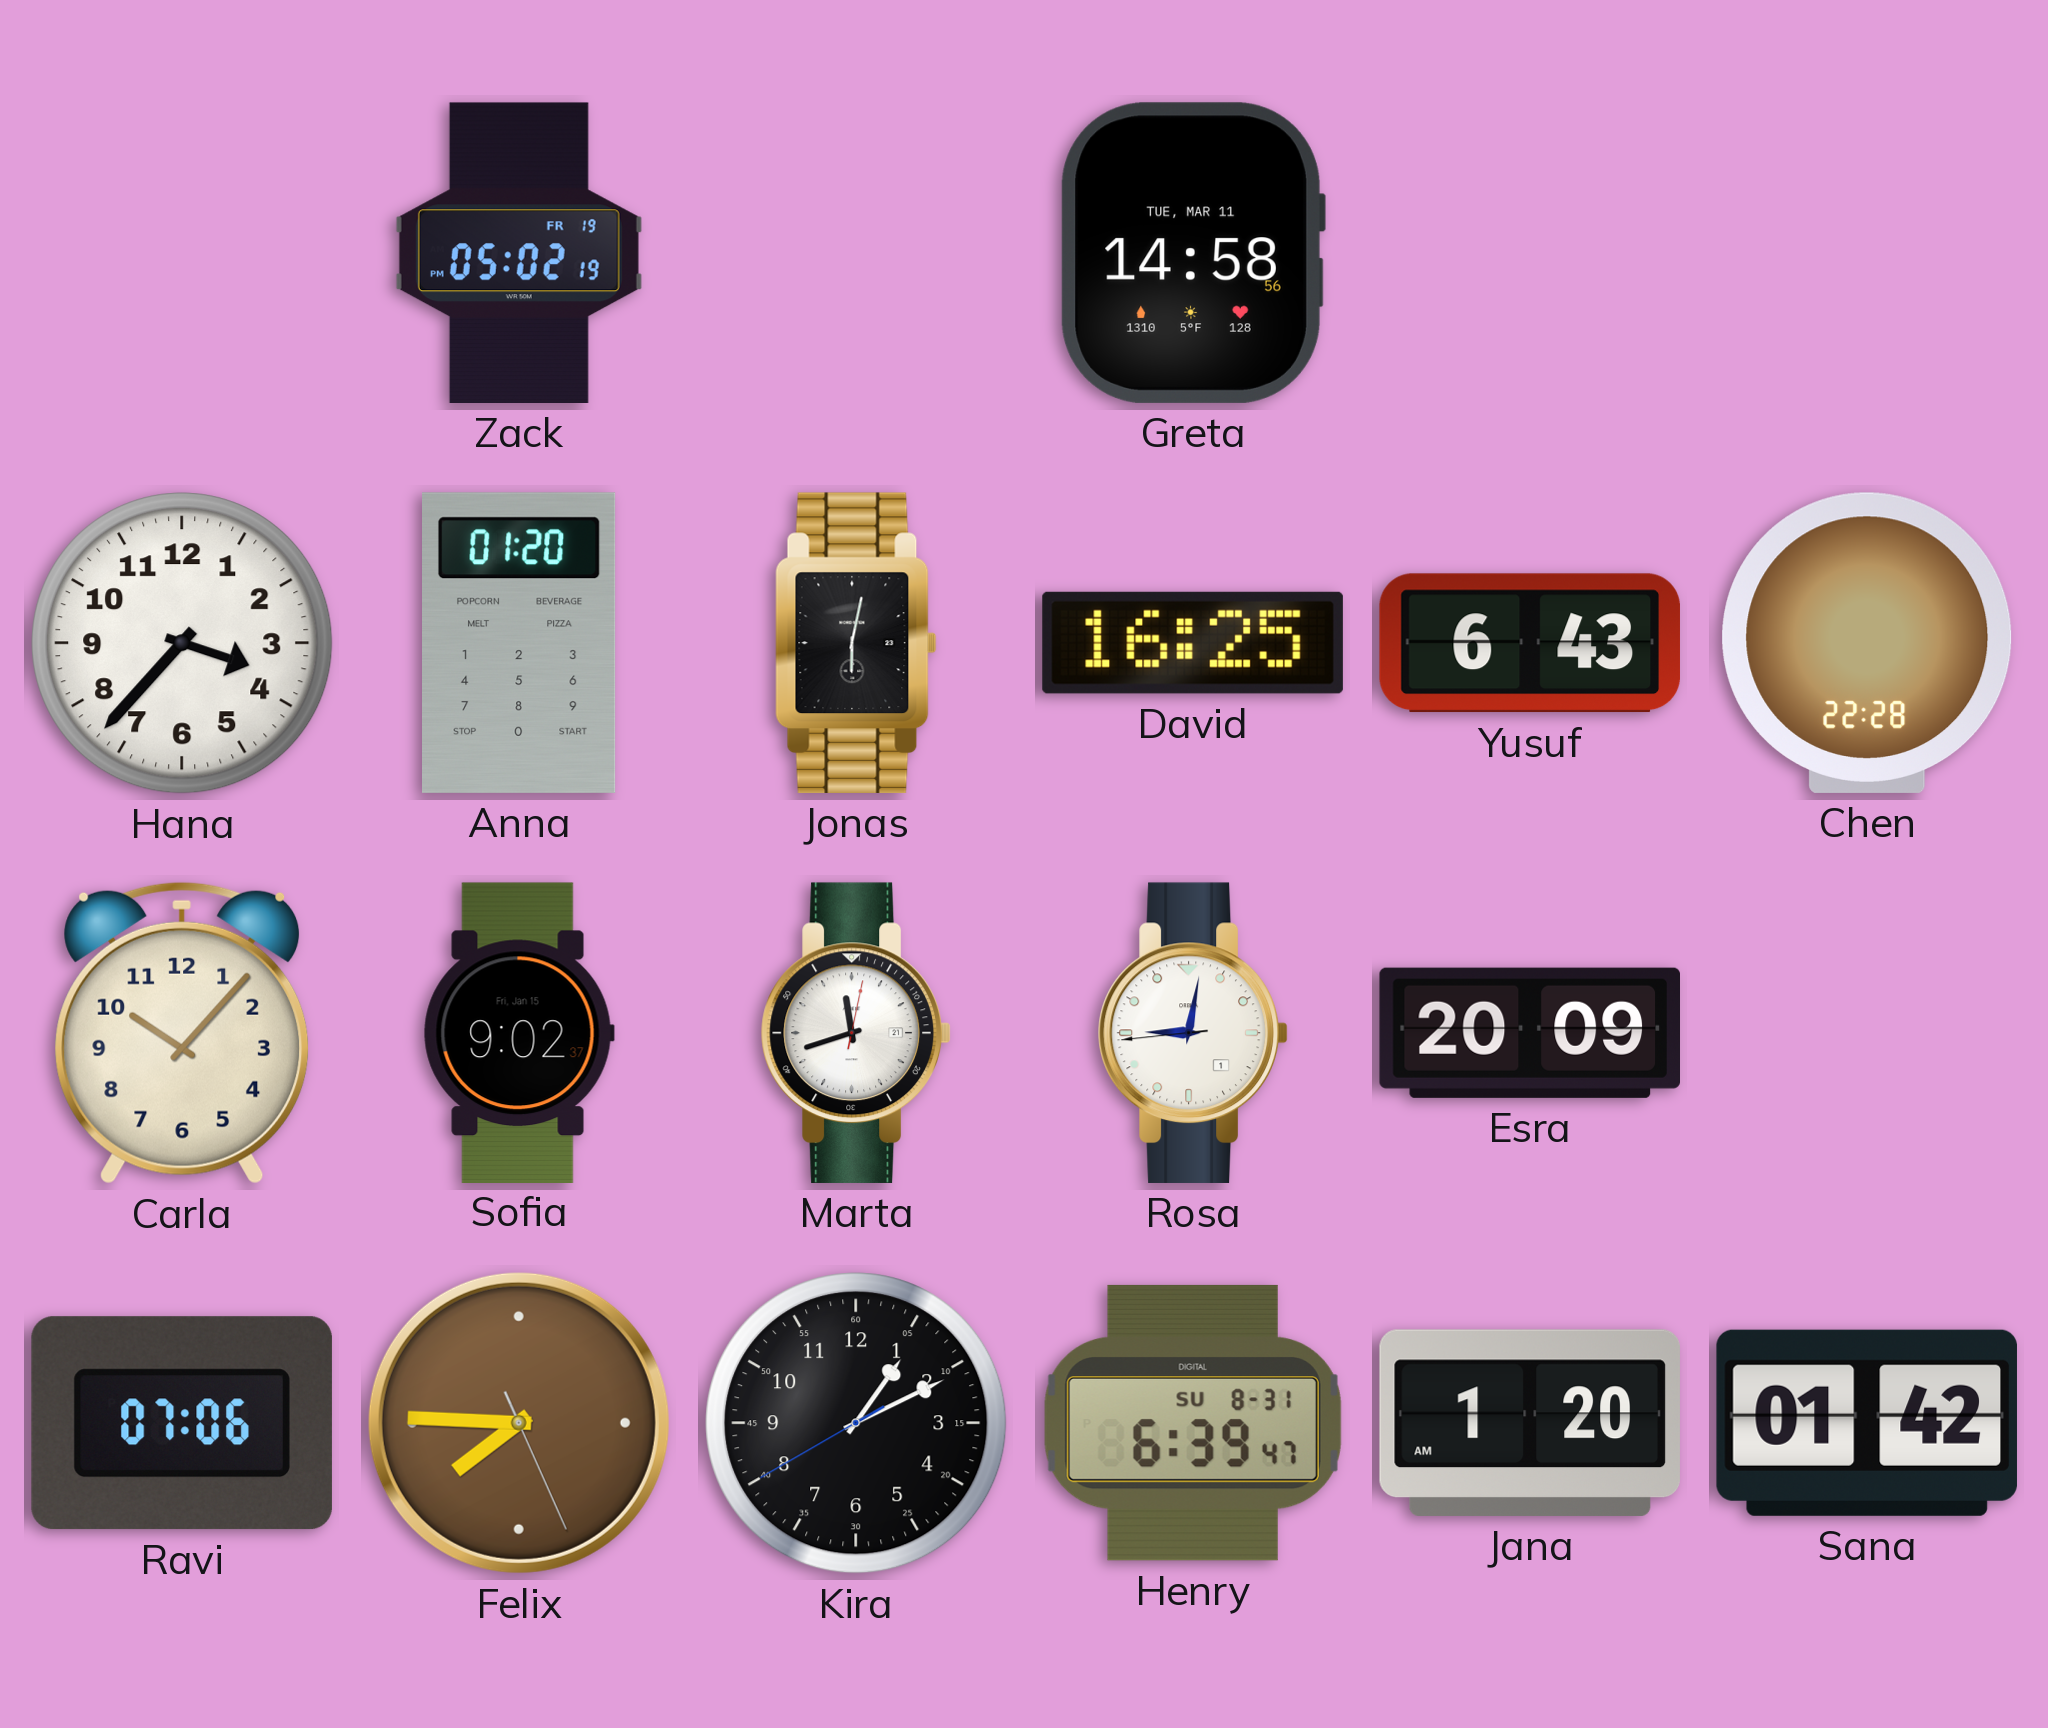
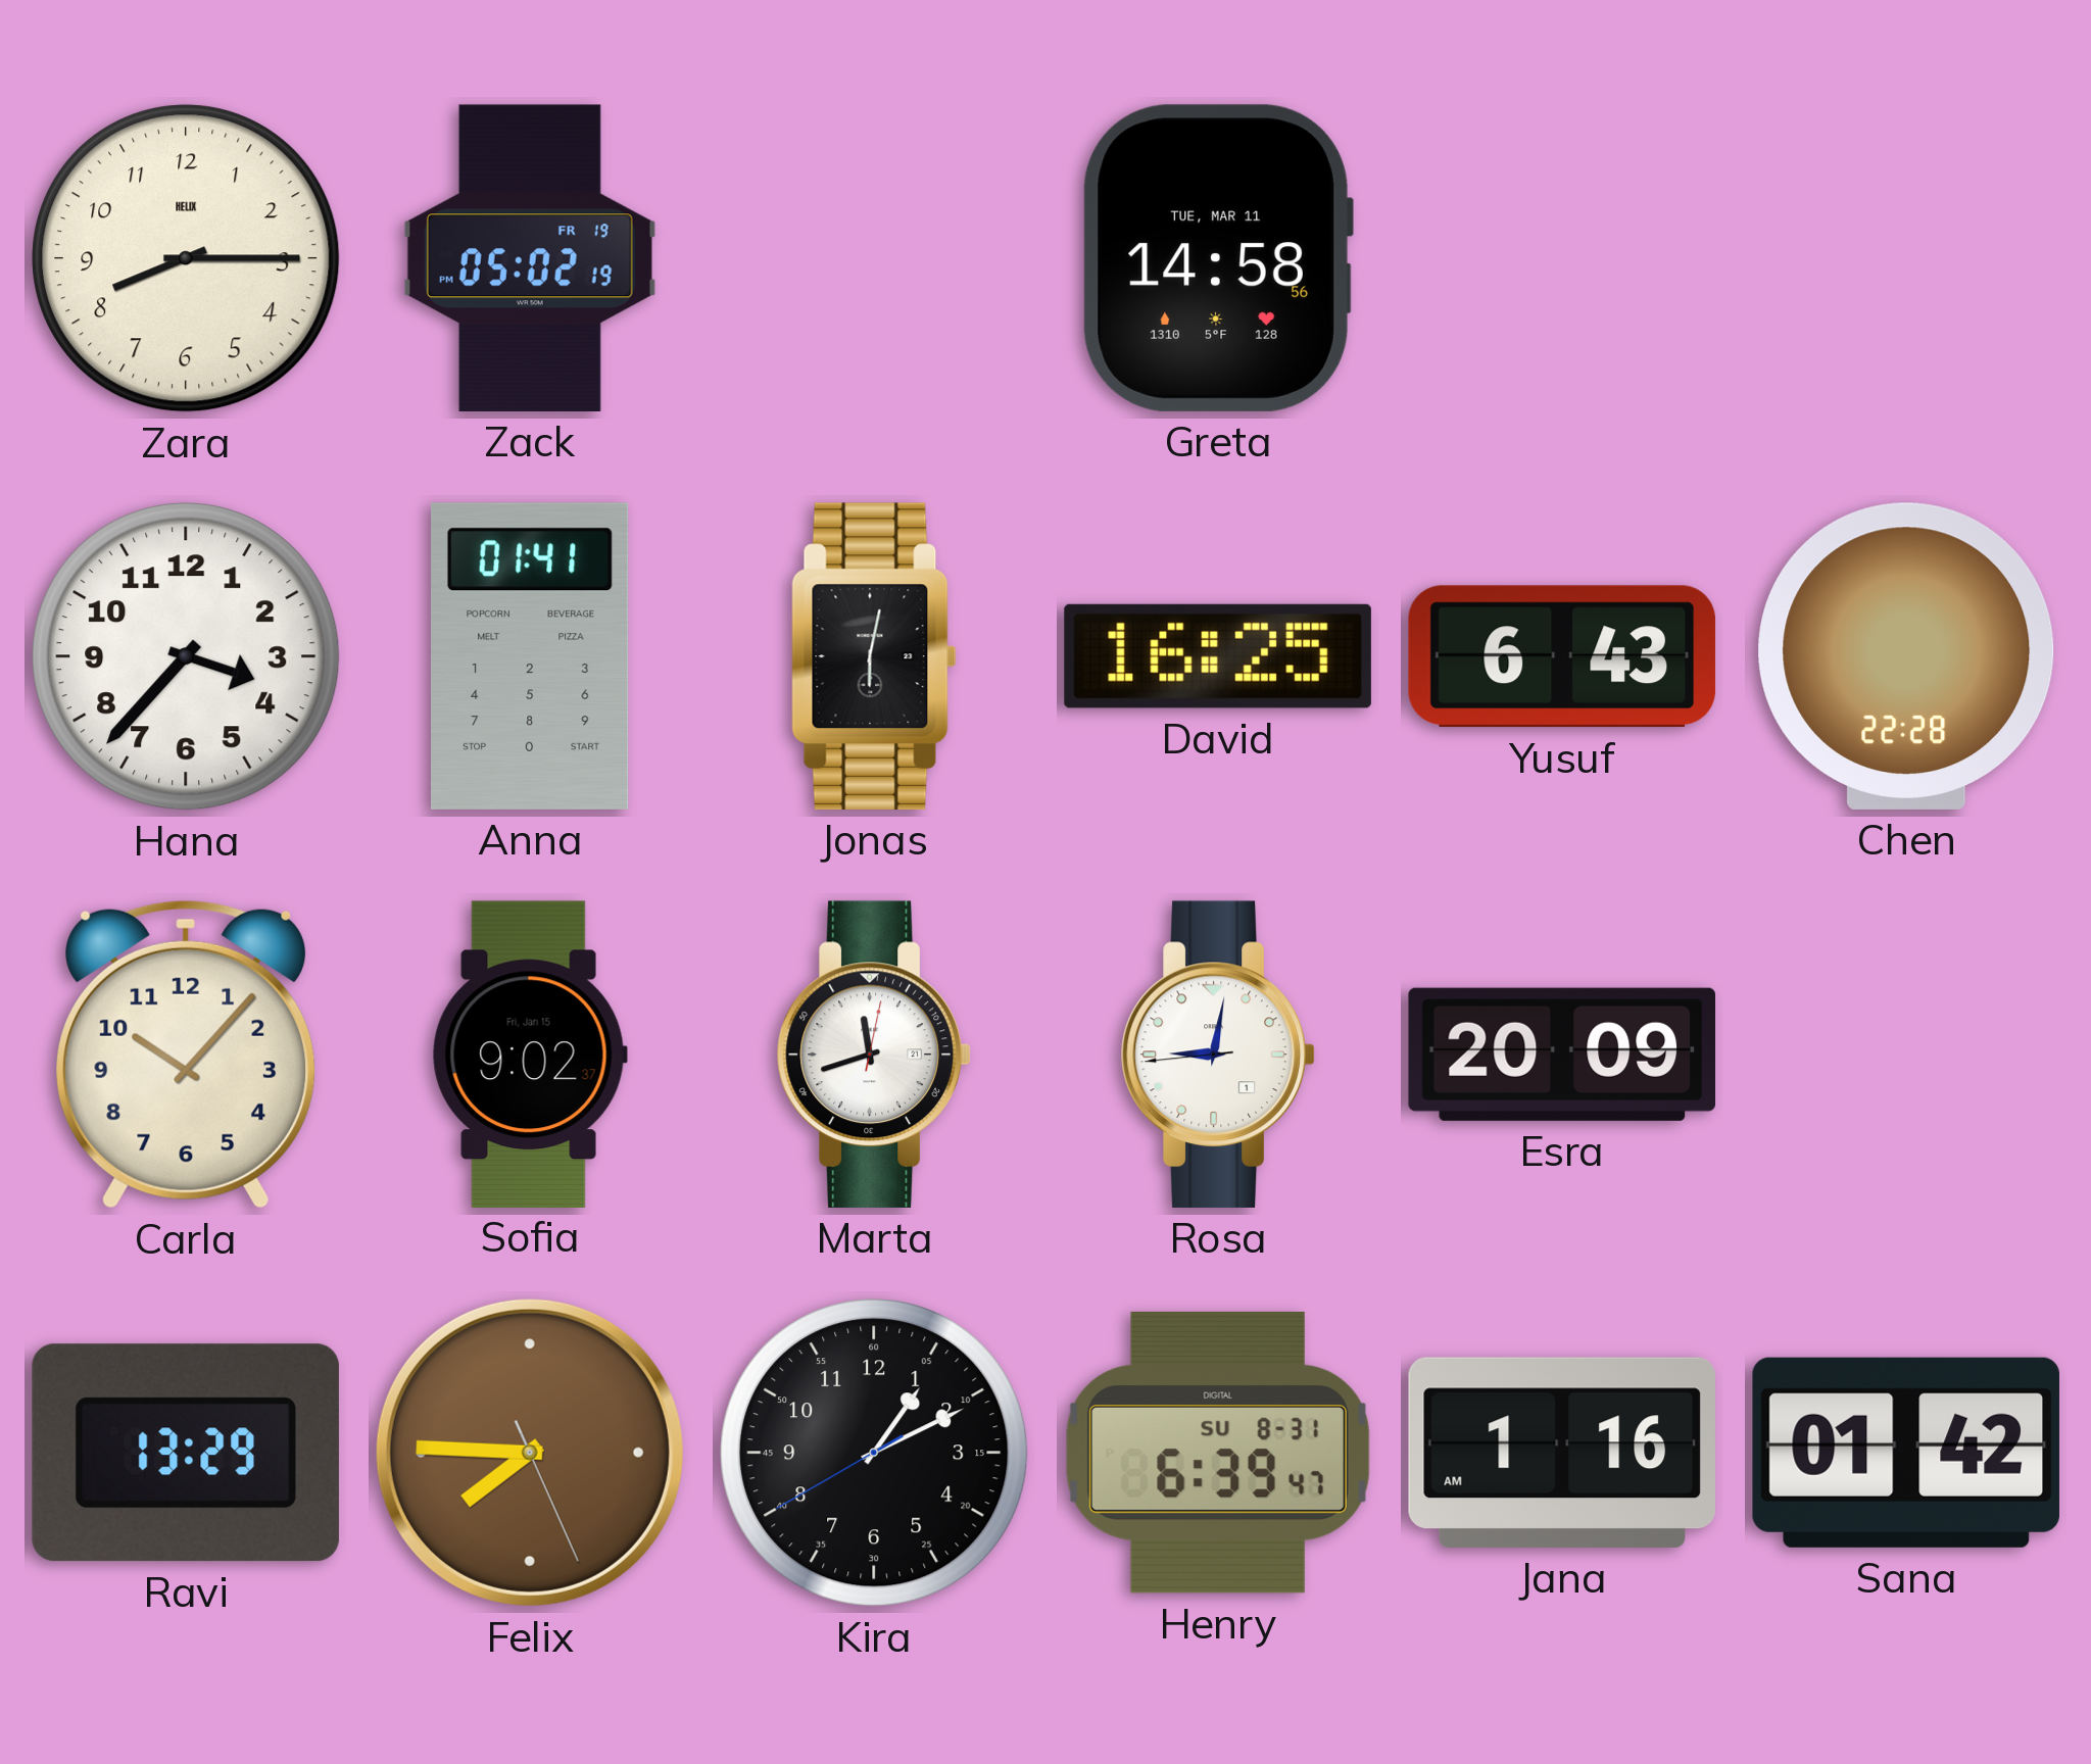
Zara: none -> 8:15
Anna: 01:20 -> 01:41
Ravi: 07:06 -> 13:29
Jana: 1:20 -> 1:16
